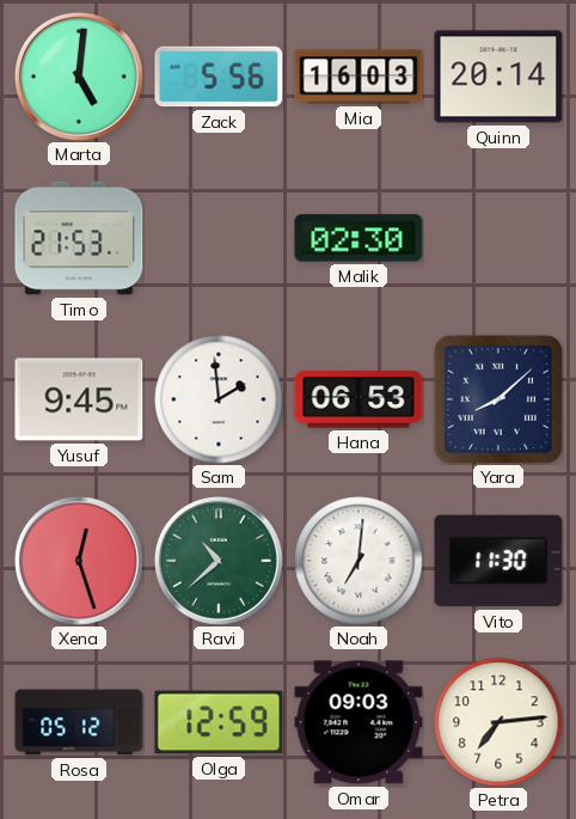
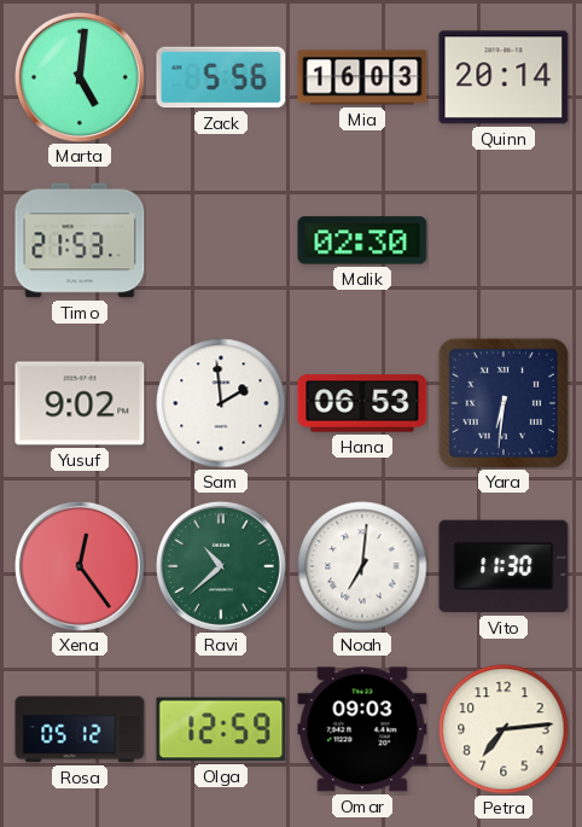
Yusuf: 9:45 -> 9:02
Yara: 8:08 -> 6:31
Xena: 12:27 -> 12:24
